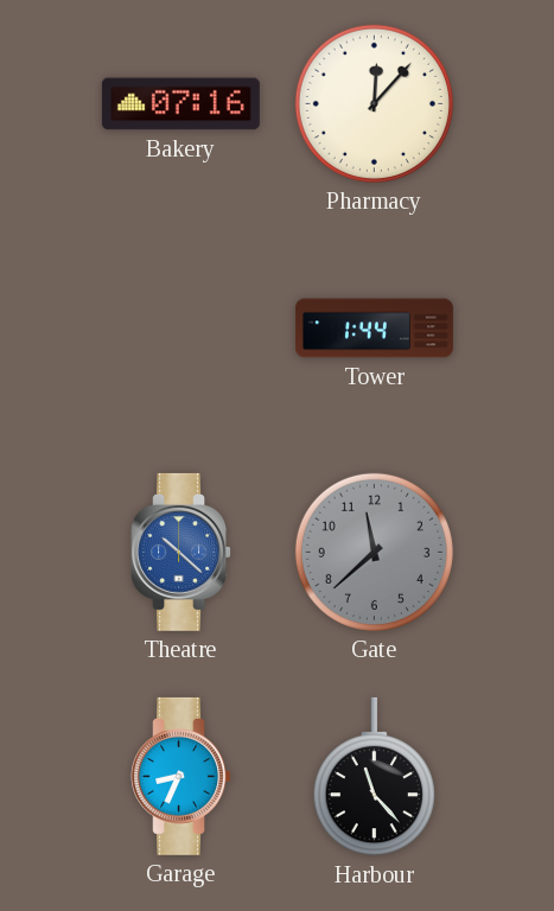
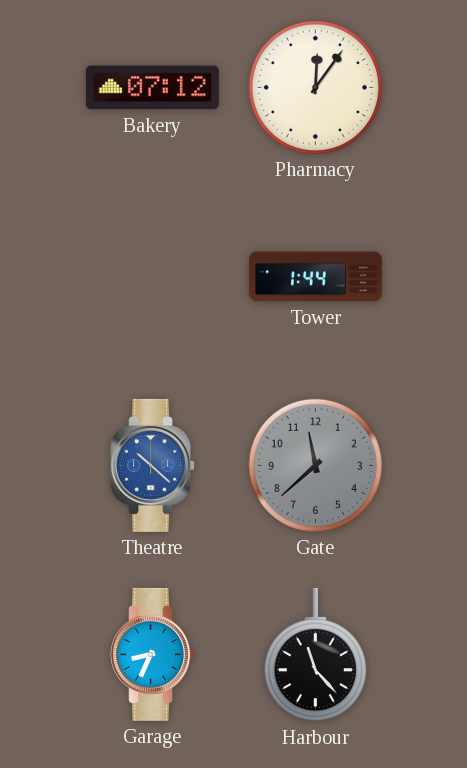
Bakery: 07:16 -> 07:12
Pharmacy: 12:07 -> 12:06
